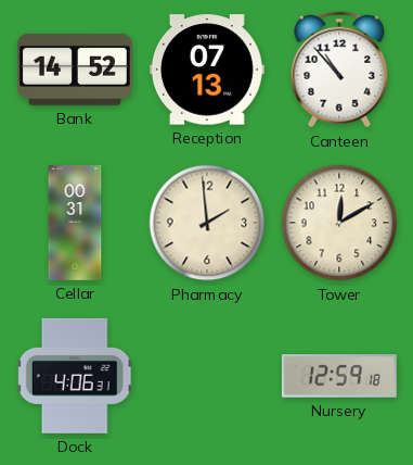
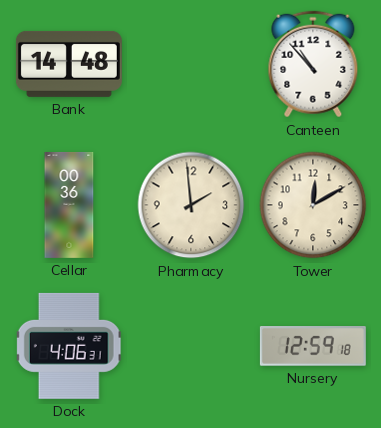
Bank: 14:52 -> 14:48
Reception: 07:13 -> none
Cellar: 00:31 -> 00:36
